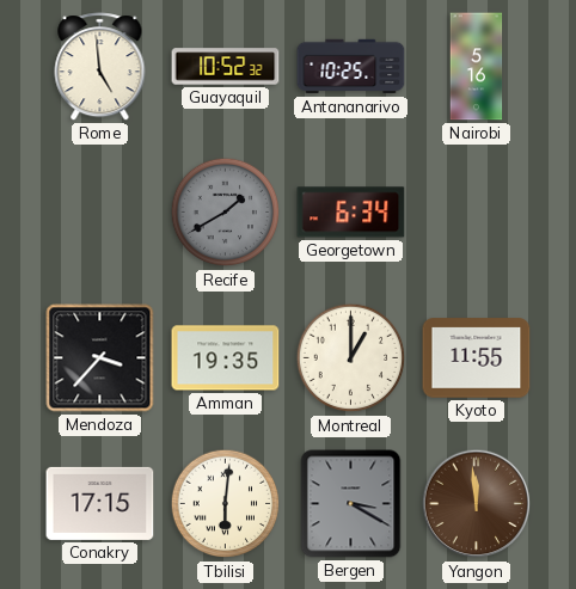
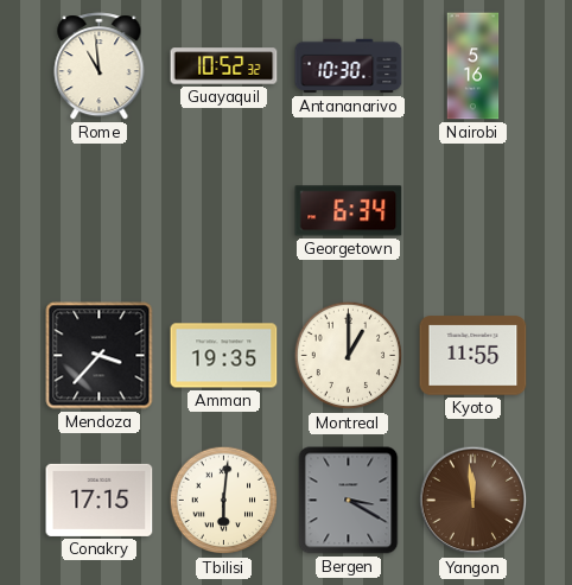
Rome: 4:59 -> 10:59
Antananarivo: 10:25 -> 10:30
Recife: 1:40 -> none
